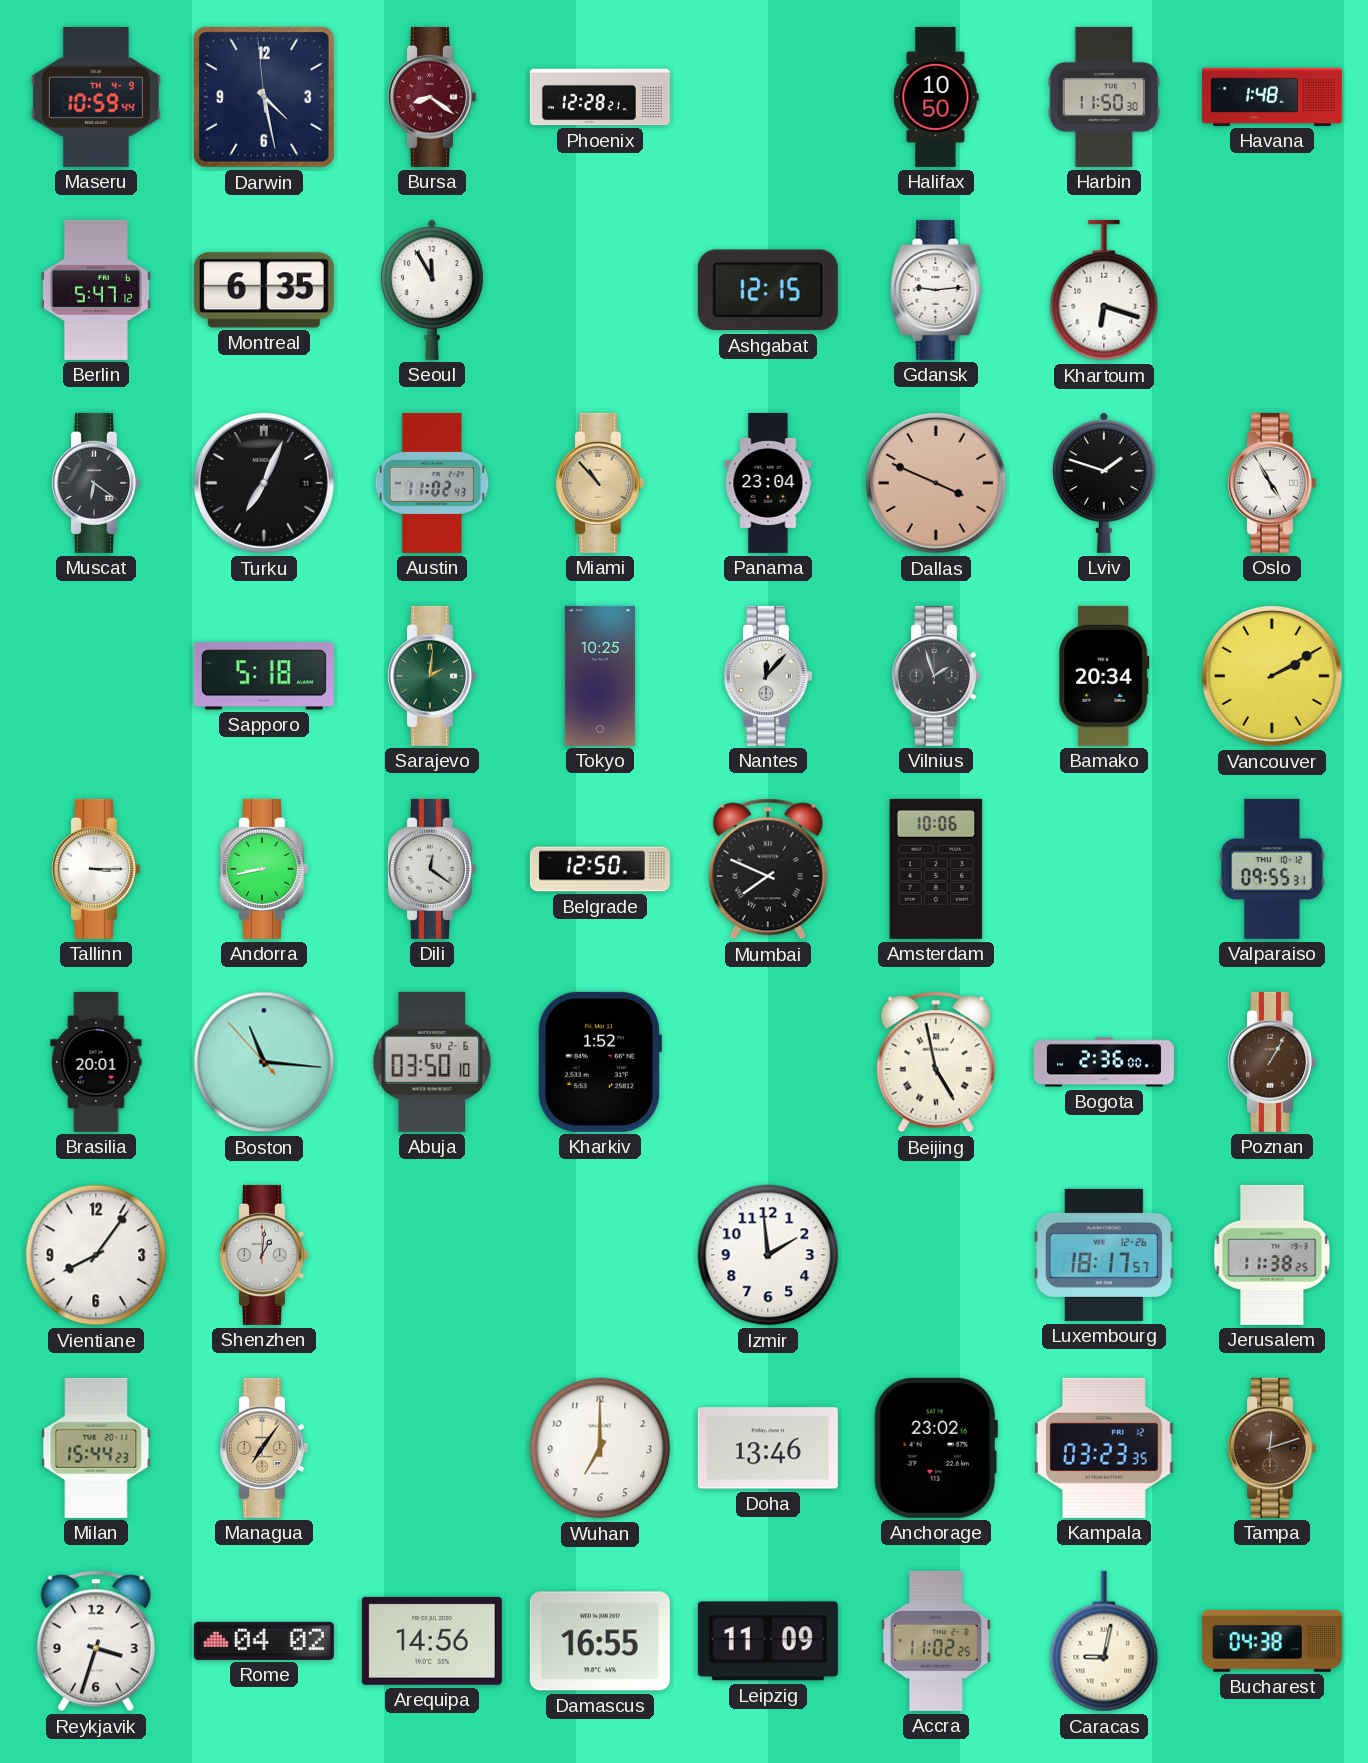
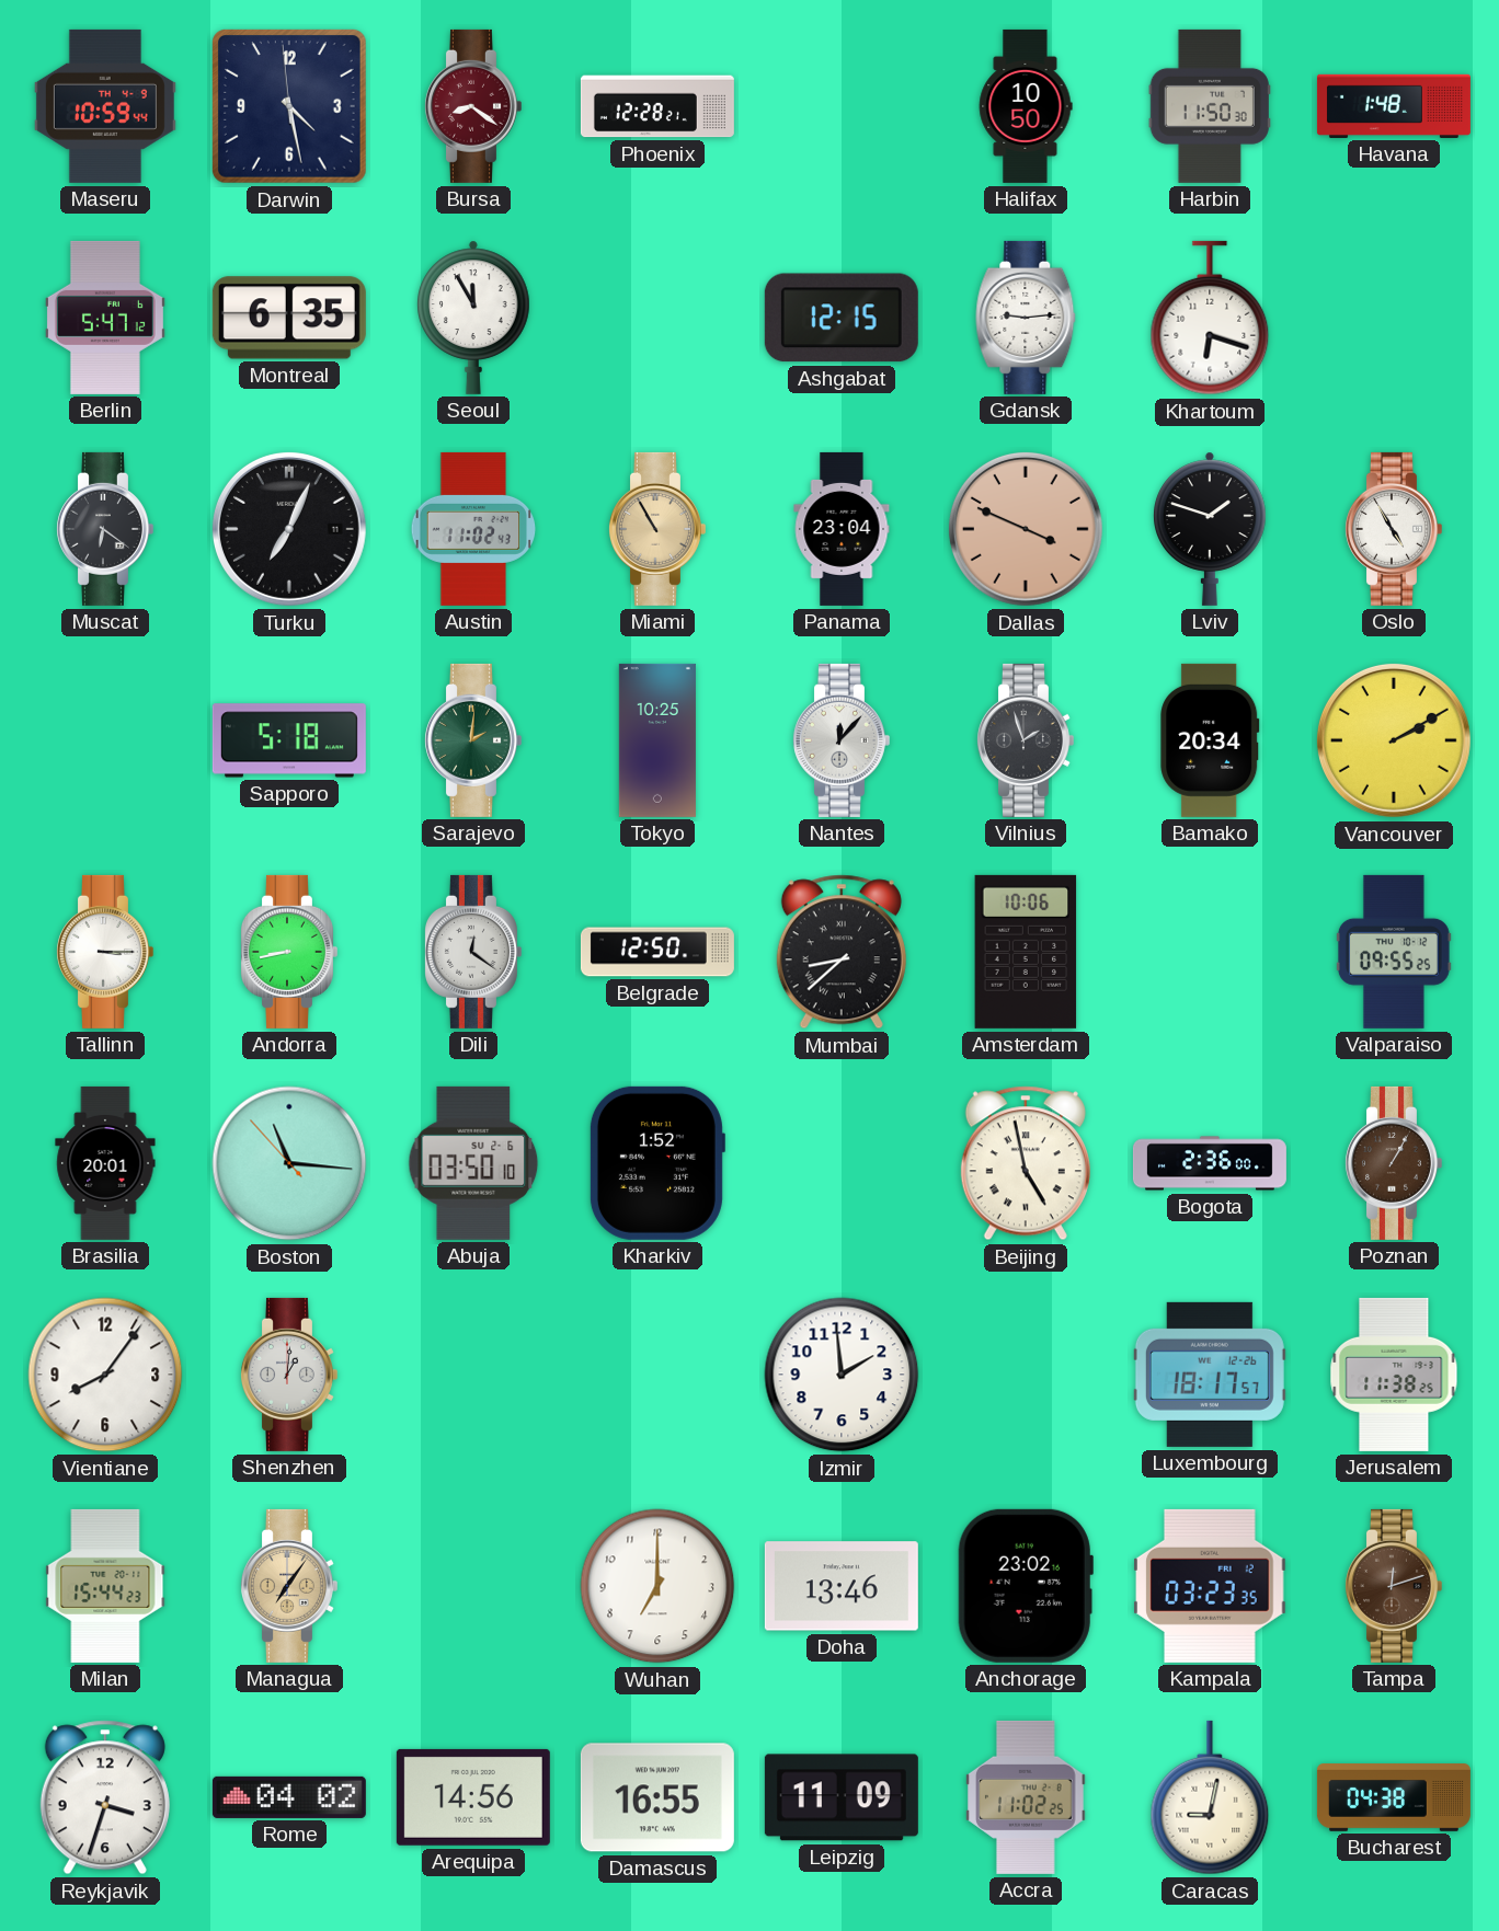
Miami: 10:53 -> 10:55
Mumbai: 7:49 -> 8:38
Valparaiso: 09:55:31 -> 09:55:25
